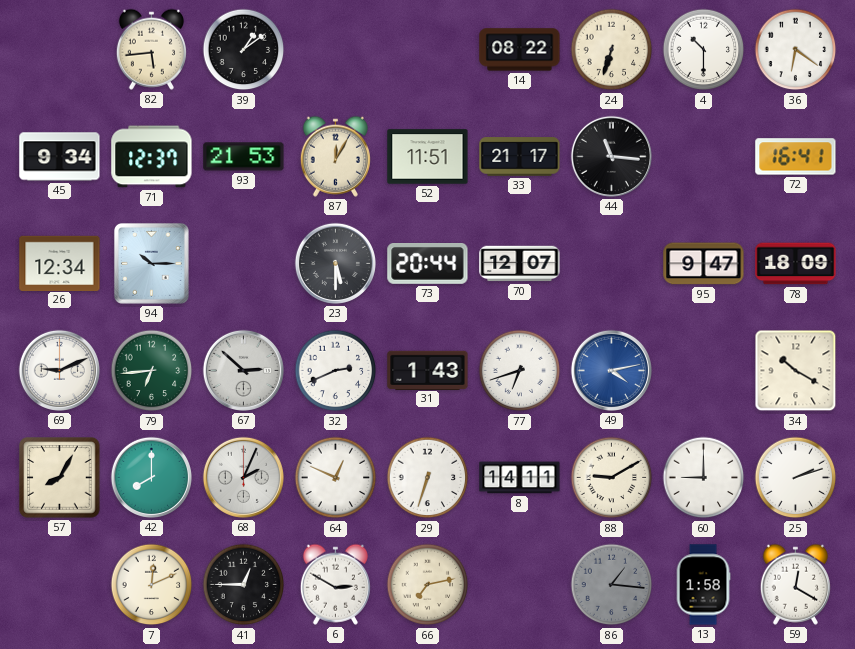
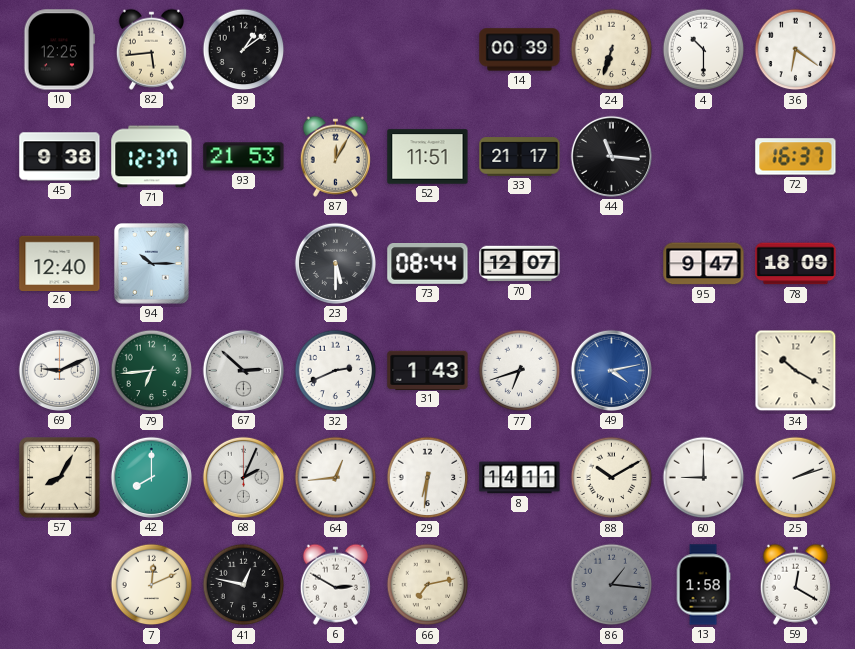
10: none -> 12:25
14: 08:22 -> 00:39
45: 9:34 -> 9:38
72: 16:41 -> 16:37
26: 12:34 -> 12:40
73: 20:44 -> 08:44
64: 12:49 -> 12:44
29: 6:33 -> 6:31
88: 9:10 -> 10:10
41: 12:45 -> 12:47
